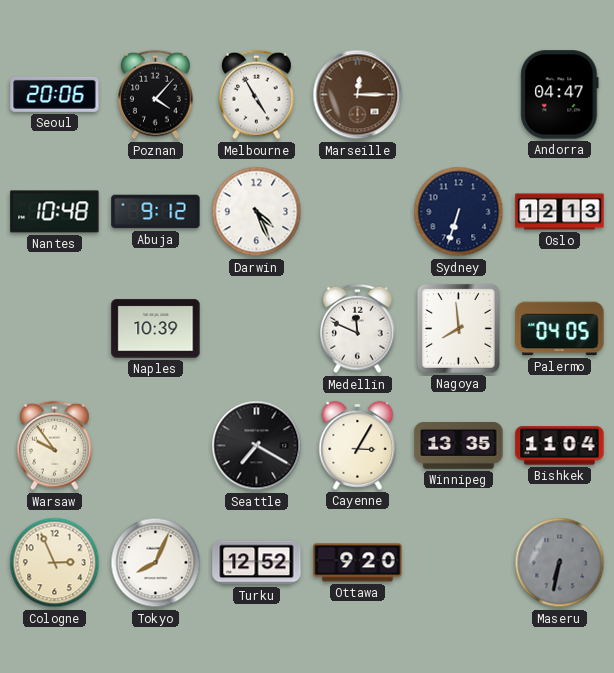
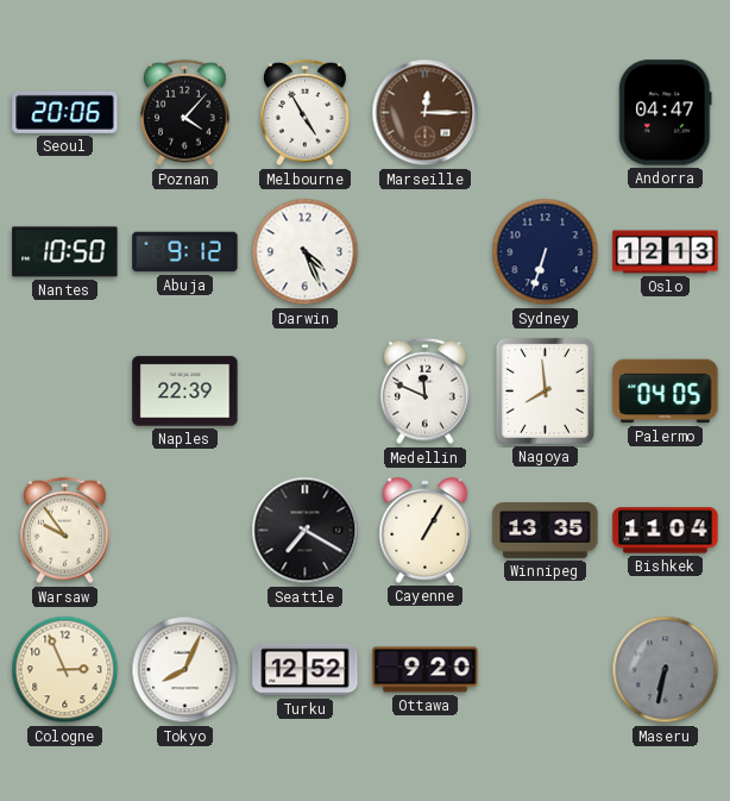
Nantes: 10:48 -> 10:50
Naples: 10:39 -> 22:39
Cayenne: 3:05 -> 1:05
